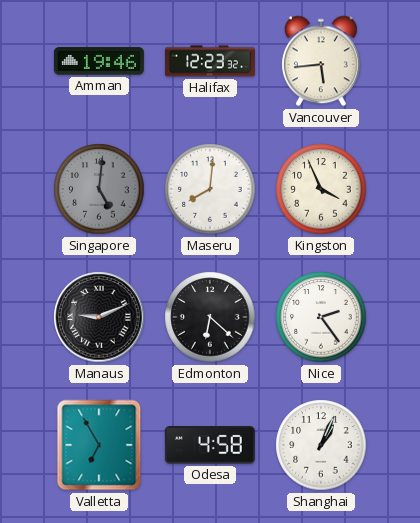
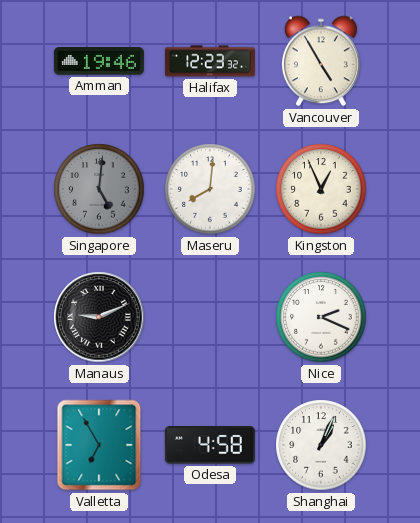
Vancouver: 5:44 -> 4:55
Kingston: 3:56 -> 12:56
Edmonton: 6:22 -> none
Nice: 2:24 -> 2:19
